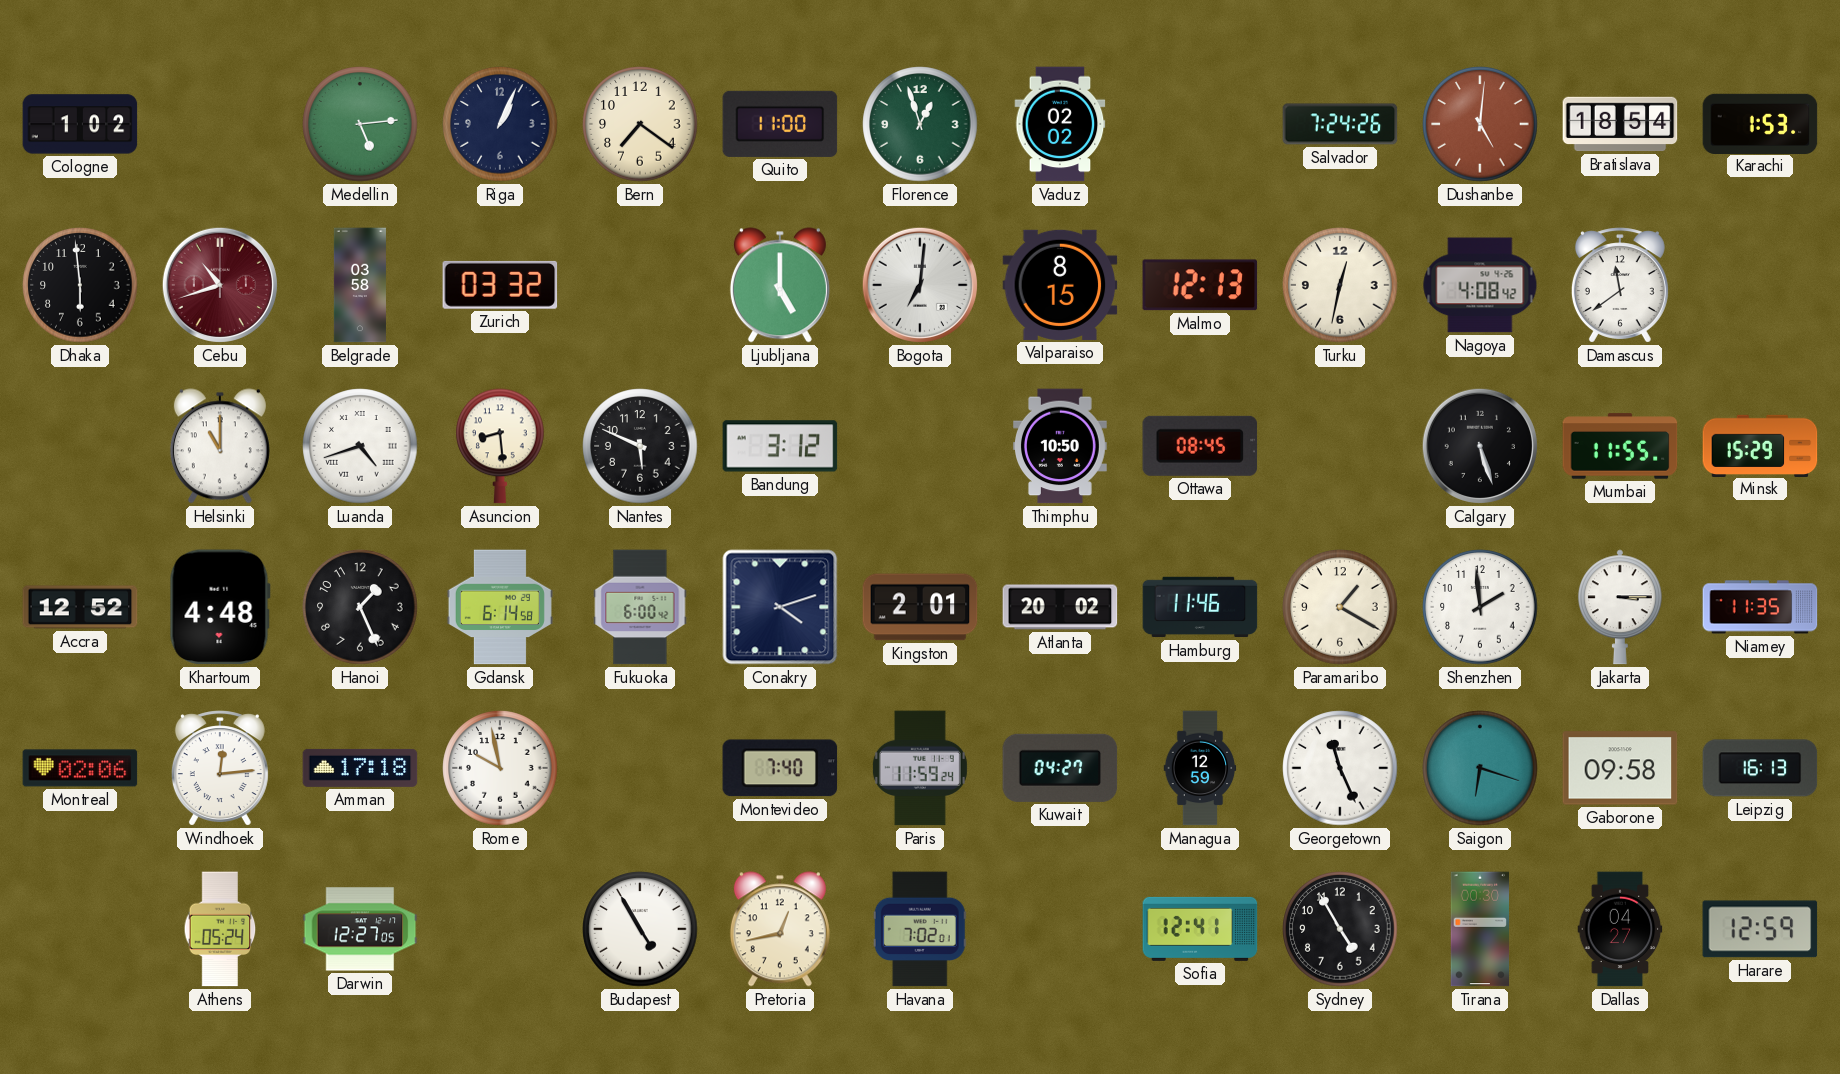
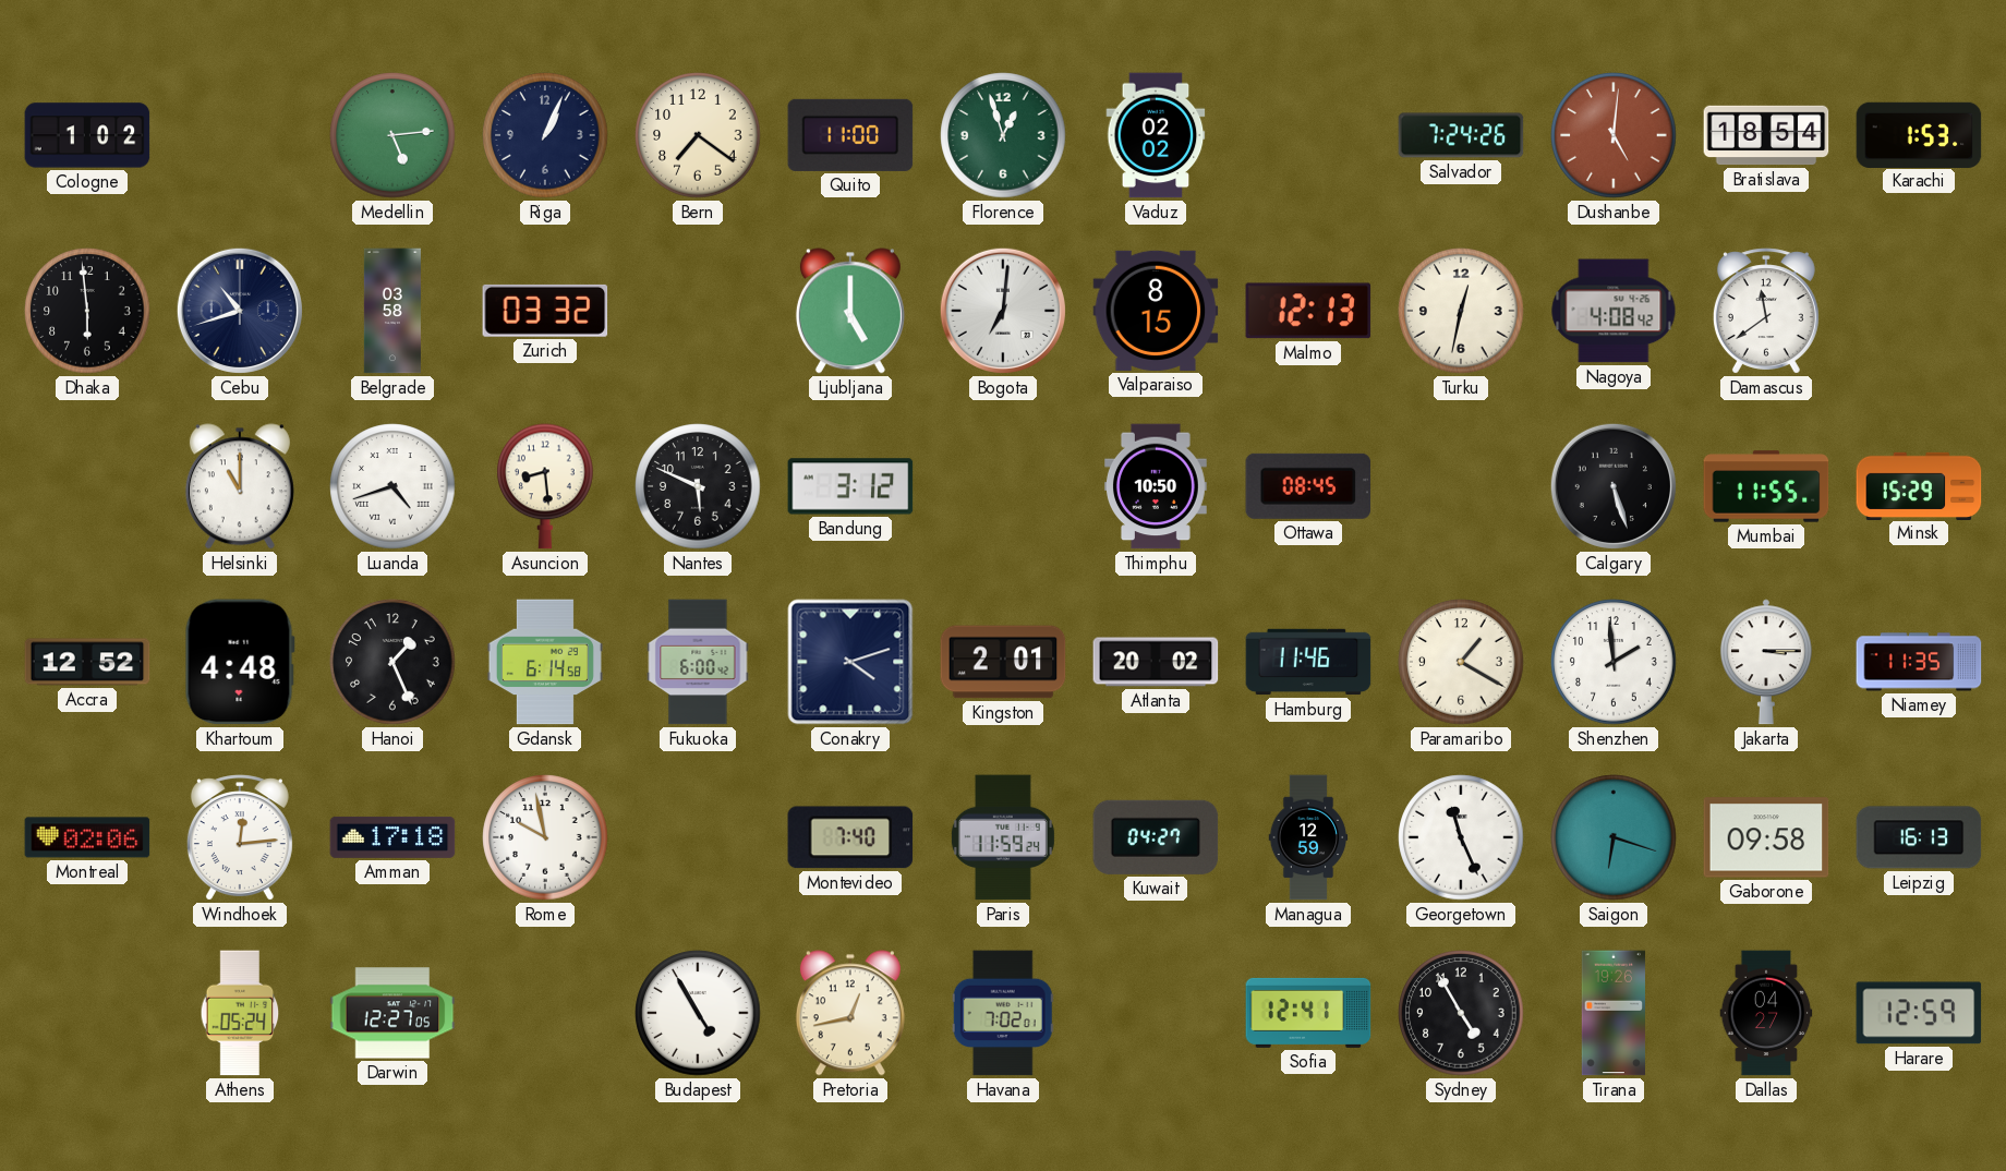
Cebu dial: burgundy -> navy
Tirana: 00:30 -> 19:26
